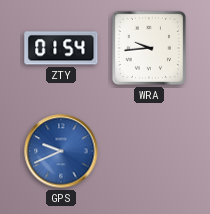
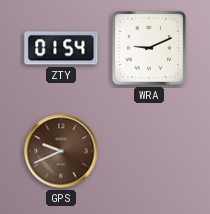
WRA: 9:44 -> 9:11
GPS dial: blue -> brown
